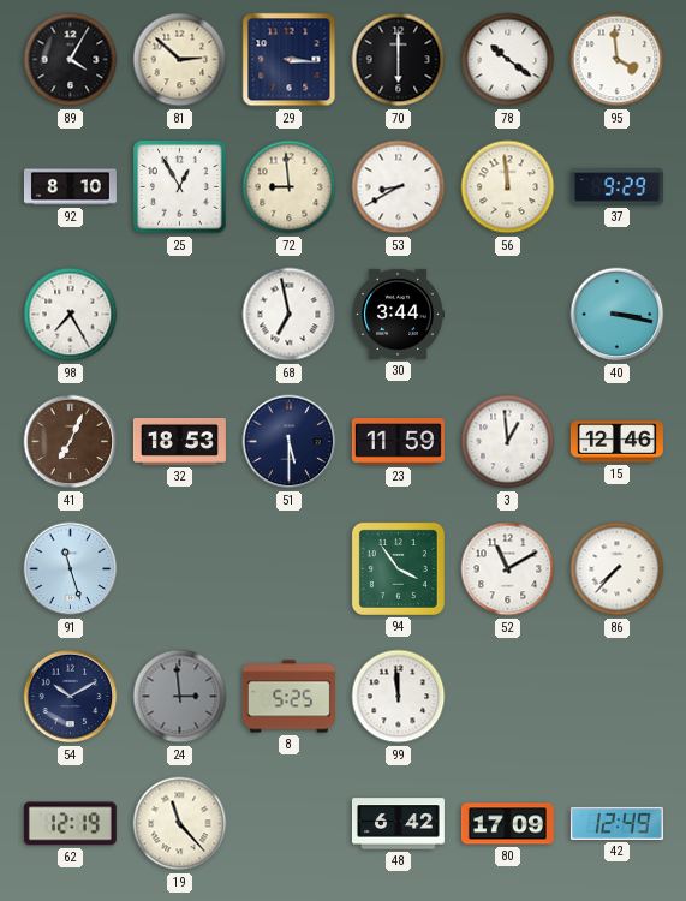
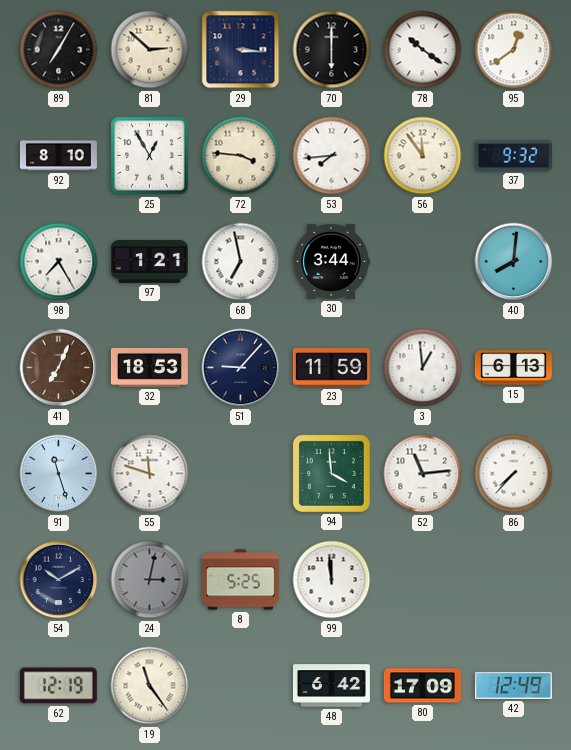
89: 4:05 -> 7:05
95: 3:59 -> 12:39
72: 8:59 -> 3:46
53: 8:40 -> 7:44
56: 11:59 -> 11:54
37: 9:29 -> 9:32
97: none -> 1:21
40: 3:17 -> 8:01
51: 5:30 -> 9:07
15: 12:46 -> 6:13
55: none -> 11:48
94: 3:54 -> 3:59
52: 11:10 -> 11:14
24: 2:59 -> 3:02
19: 11:23 -> 11:24
